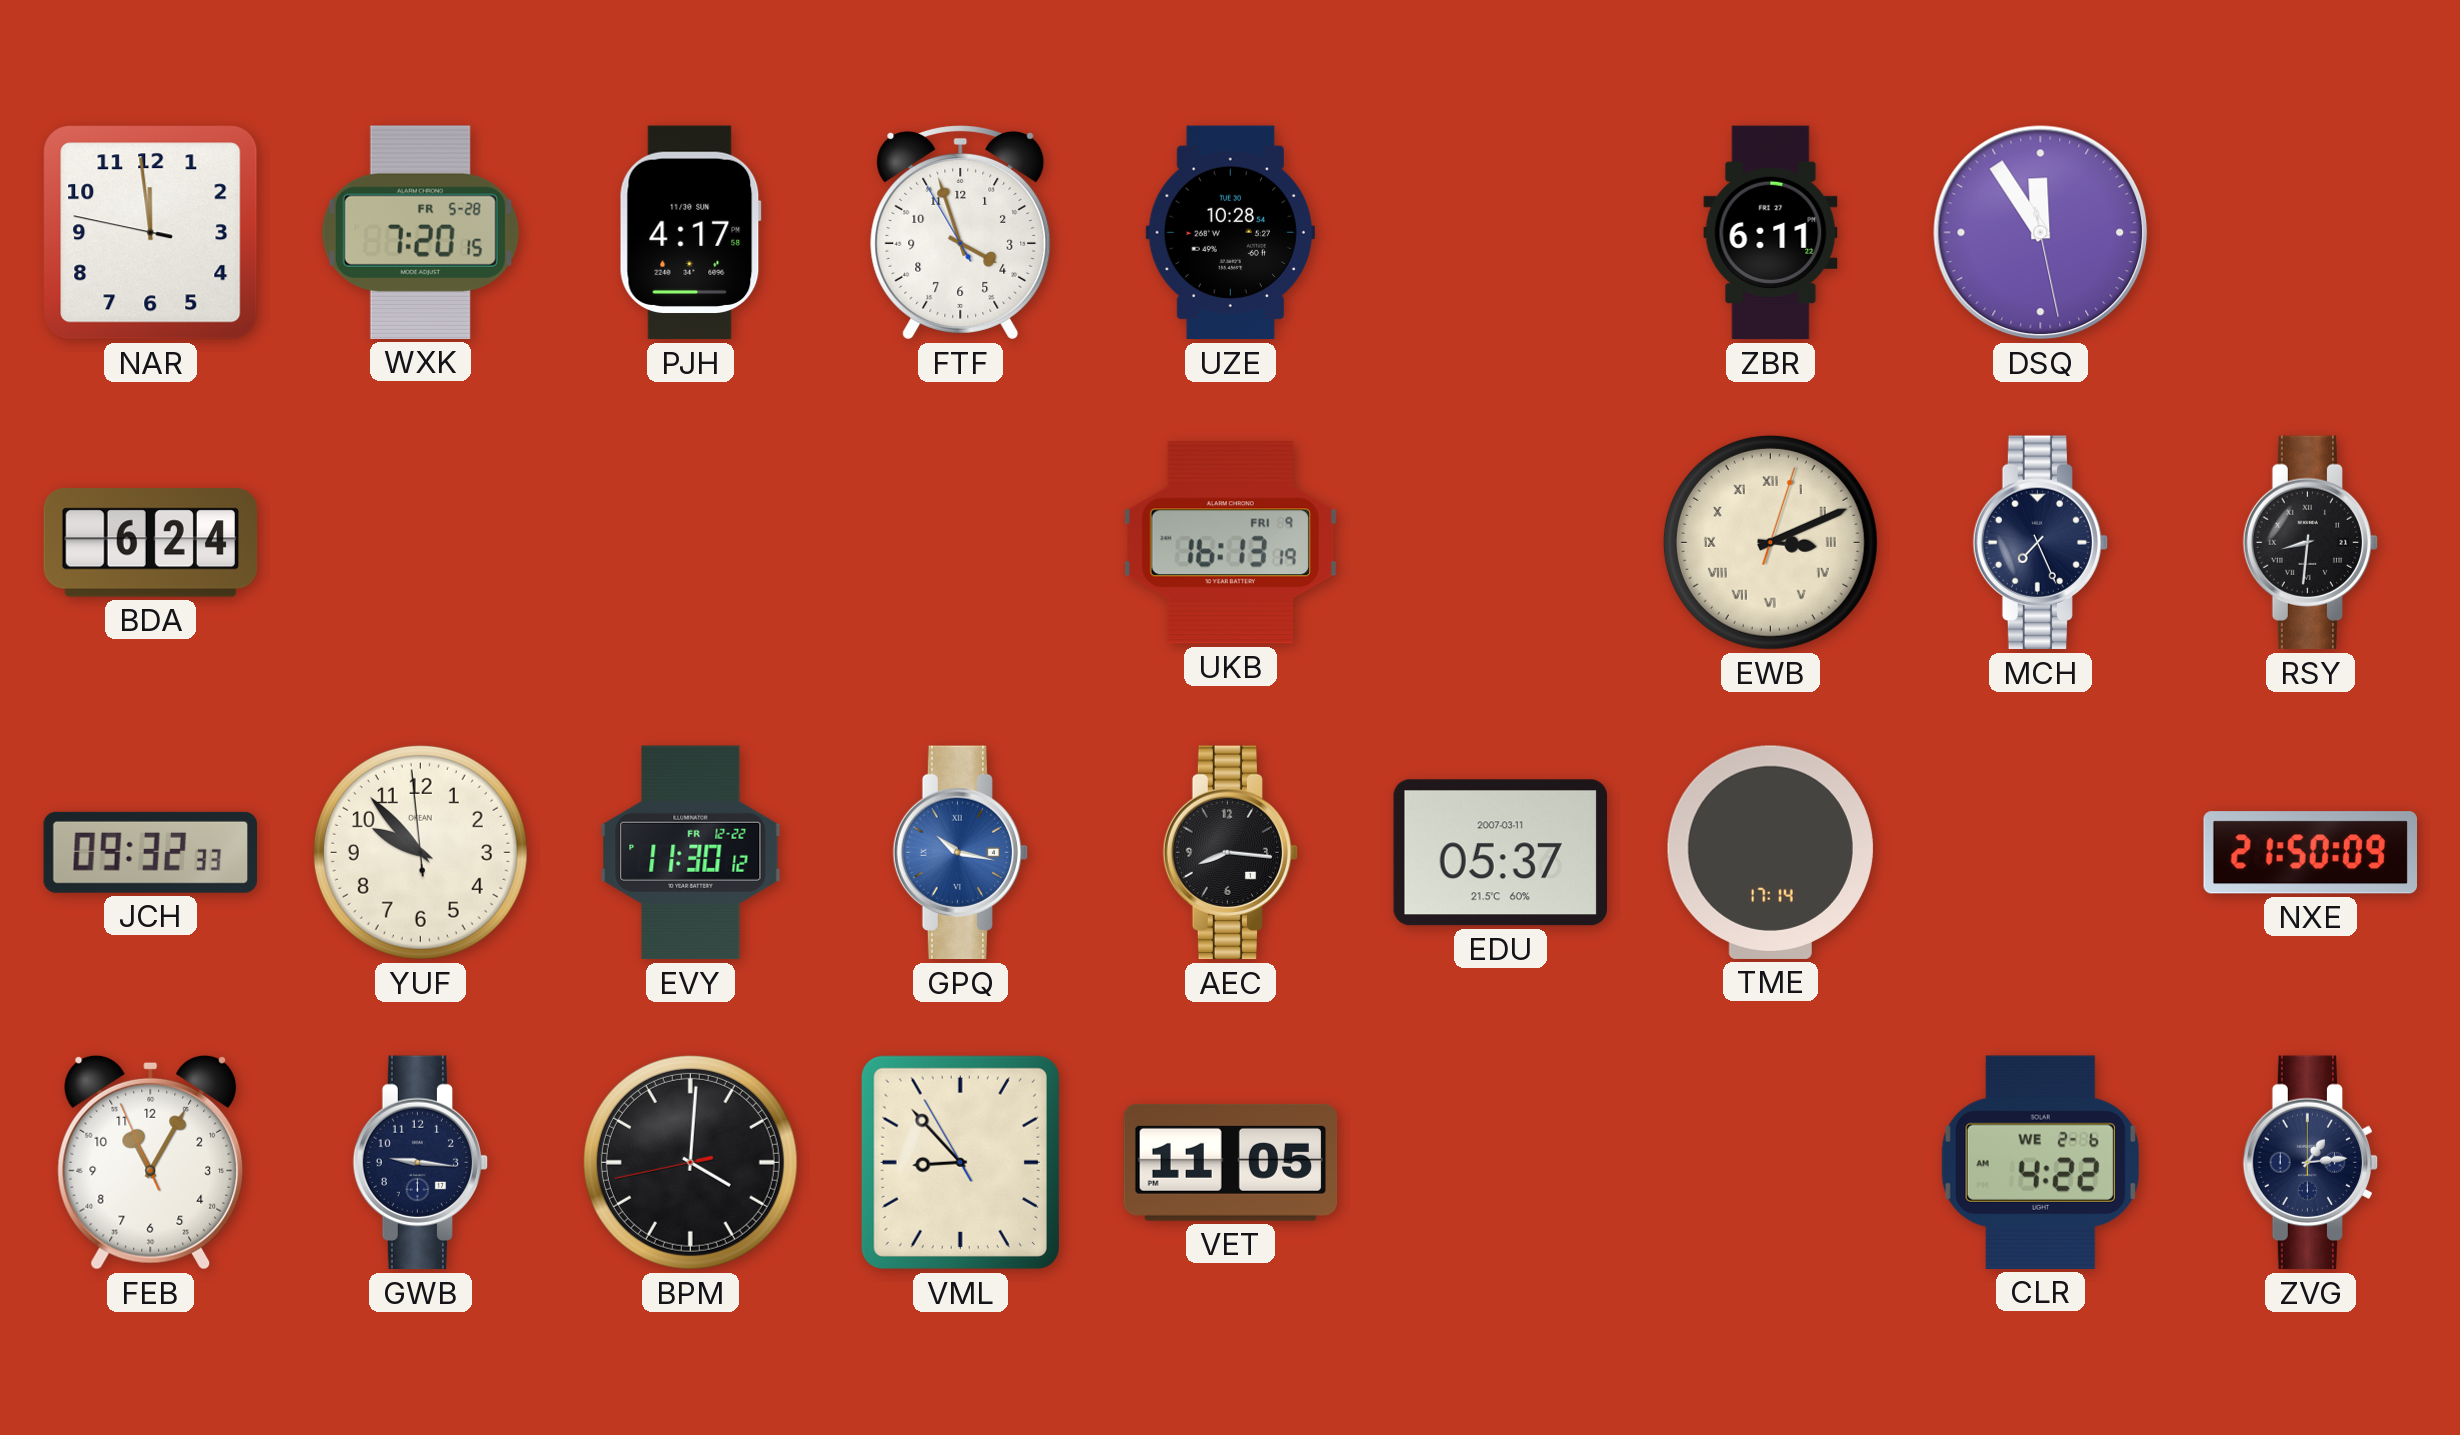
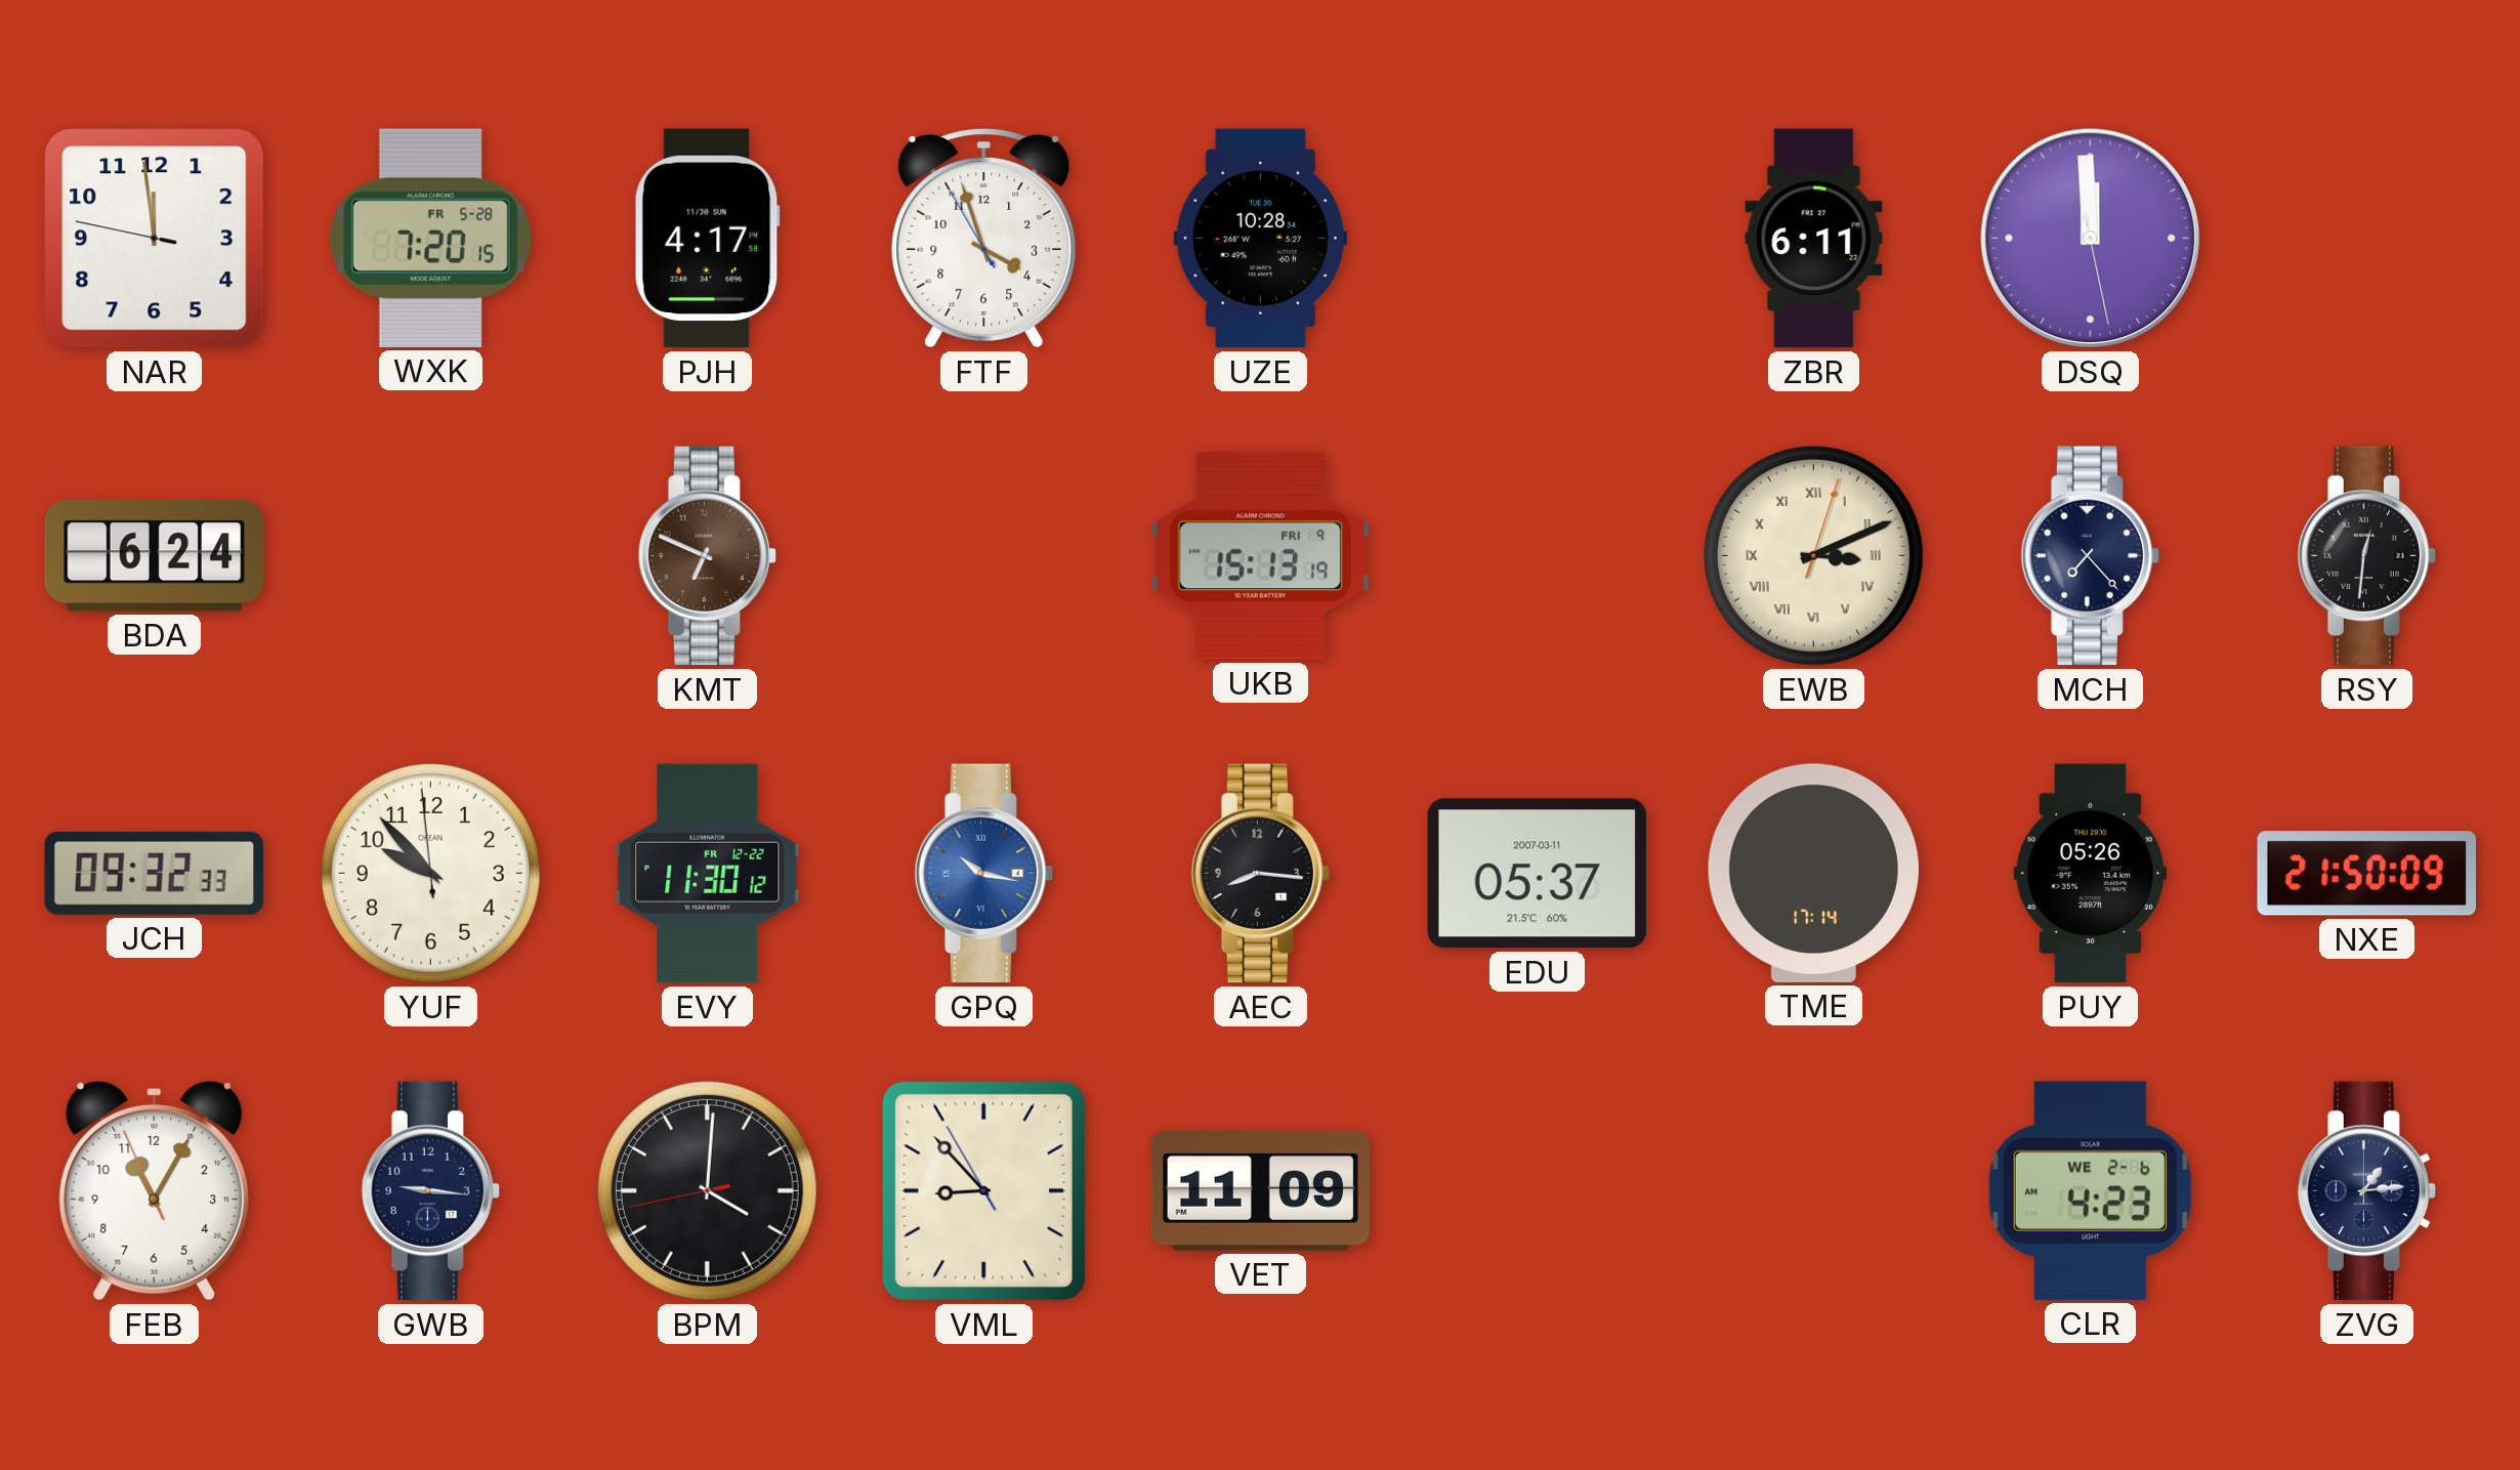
DSQ: 11:54 -> 11:59
KMT: none -> 6:49
UKB: 16:13 -> 15:13
MCH: 7:26 -> 7:23
RSY: 8:31 -> 12:31
PUY: none -> 05:26
VET: 11:05 -> 11:09
CLR: 4:22 -> 4:23
